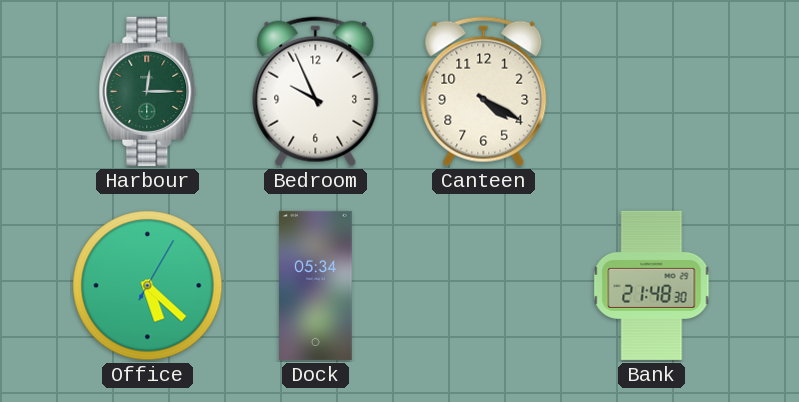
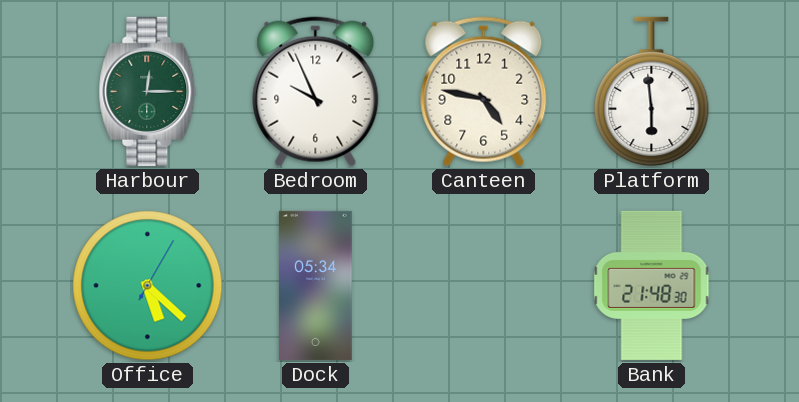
Canteen: 4:20 -> 4:47
Platform: none -> 5:59
